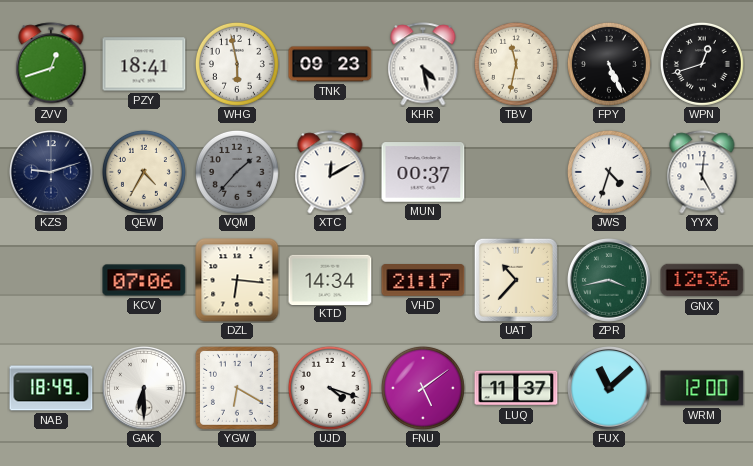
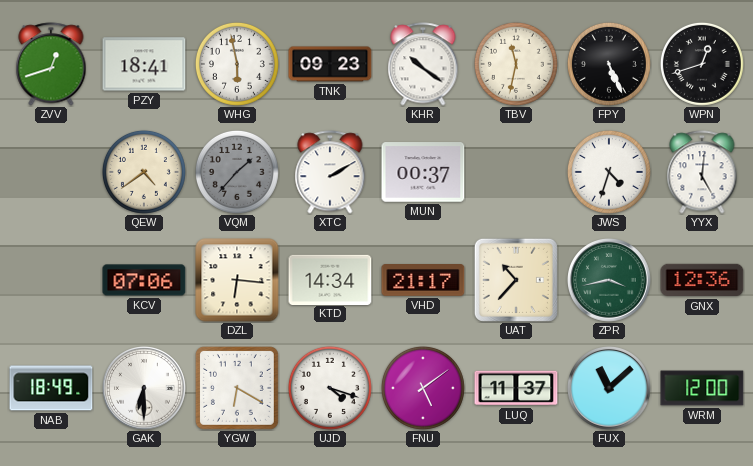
KHR: 4:28 -> 10:21
KZS: 9:12 -> none
QEW: 4:35 -> 4:39
XTC: 12:10 -> 2:10
